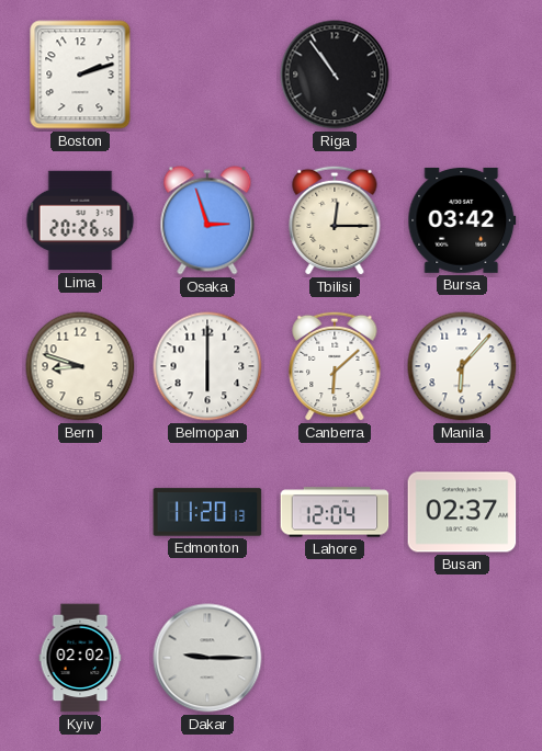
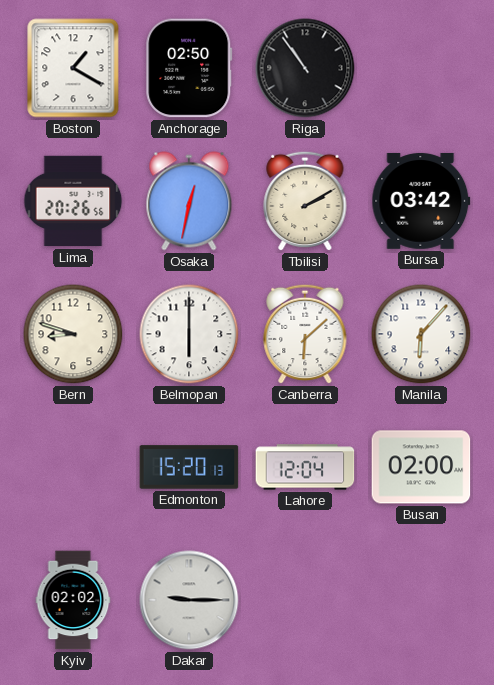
Boston: 2:12 -> 1:20
Anchorage: none -> 02:50
Osaka: 2:57 -> 12:32
Tbilisi: 12:15 -> 2:10
Edmonton: 11:20 -> 15:20
Busan: 02:37 -> 02:00
